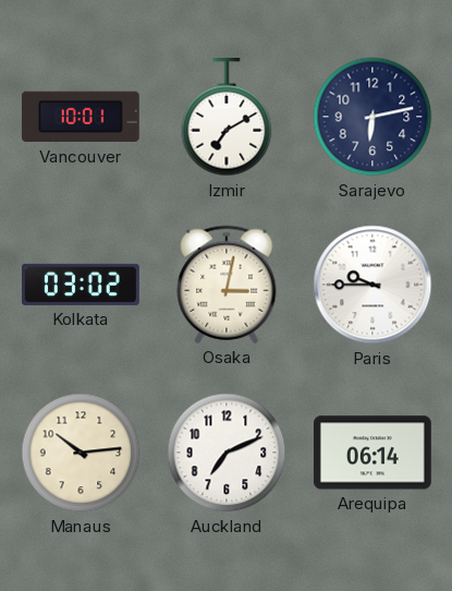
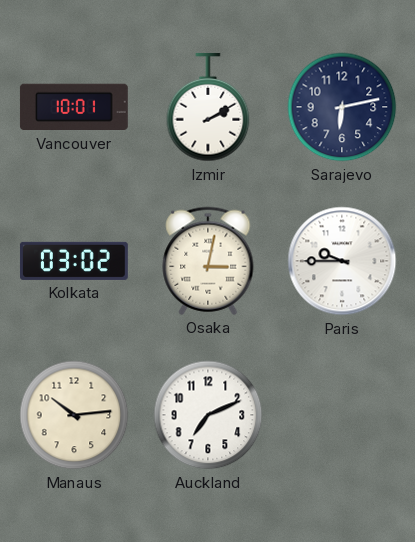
Izmir: 7:10 -> 2:10
Arequipa: 06:14 -> none
